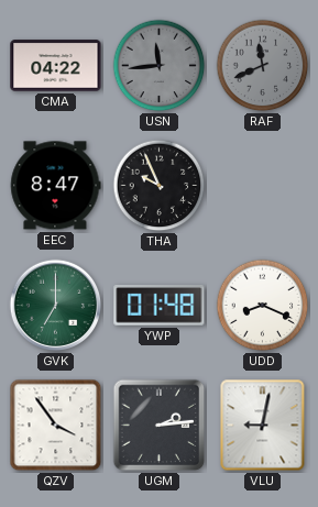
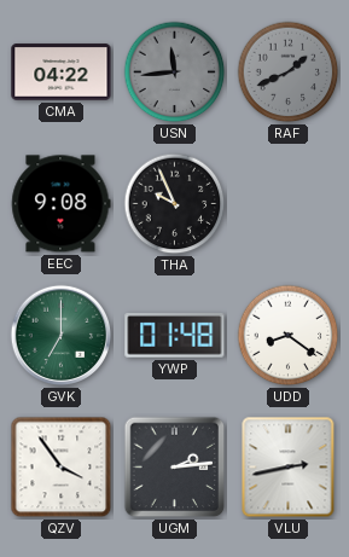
RAF: 11:41 -> 1:41
EEC: 8:47 -> 9:08
UDD: 8:19 -> 8:21
VLU: 9:02 -> 2:43
